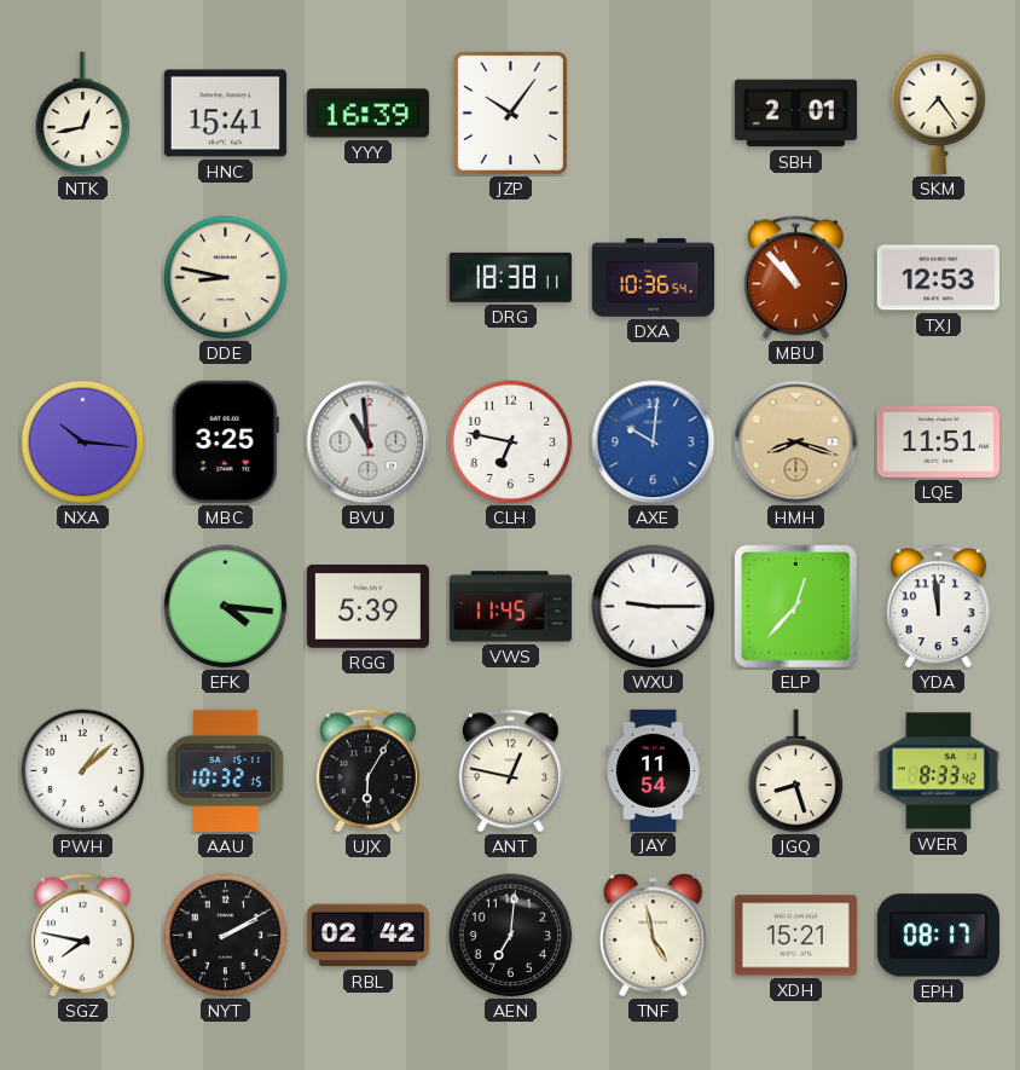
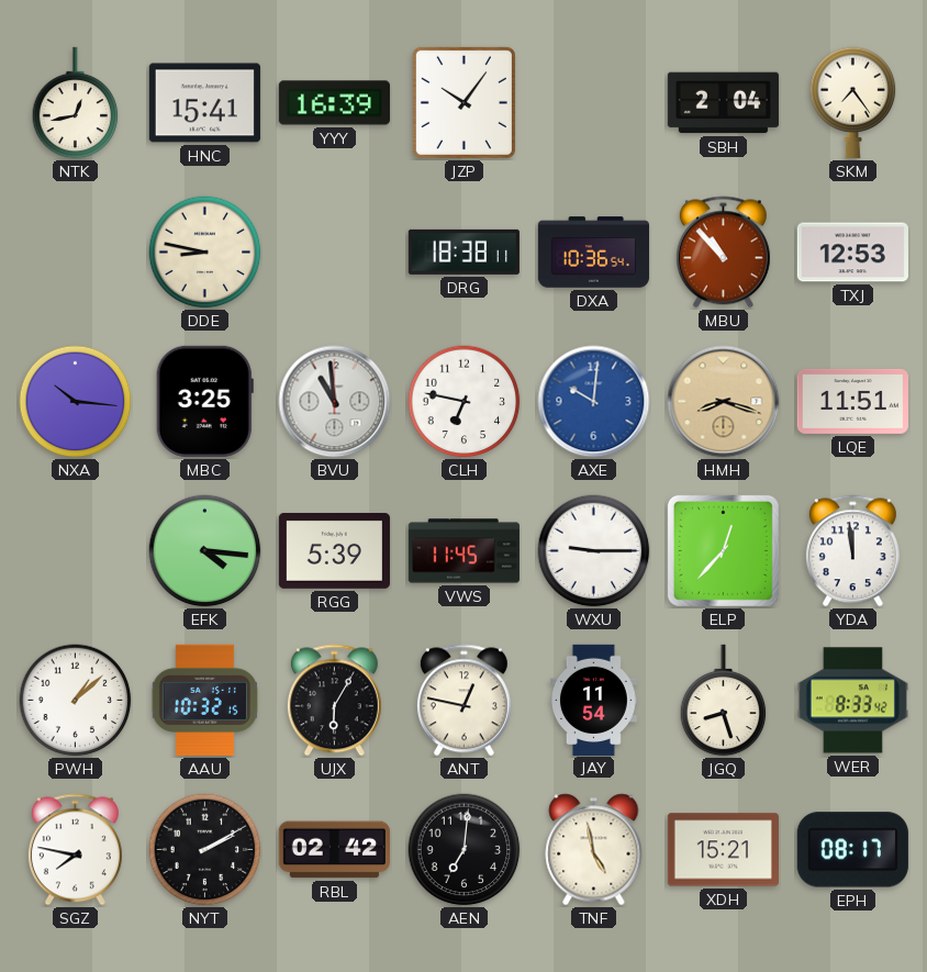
SBH: 2:01 -> 2:04
